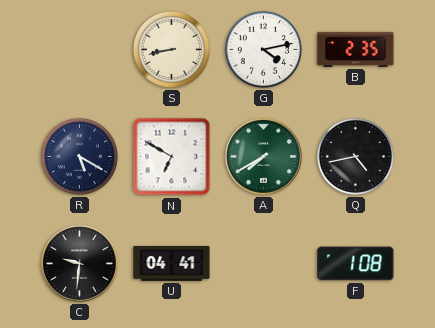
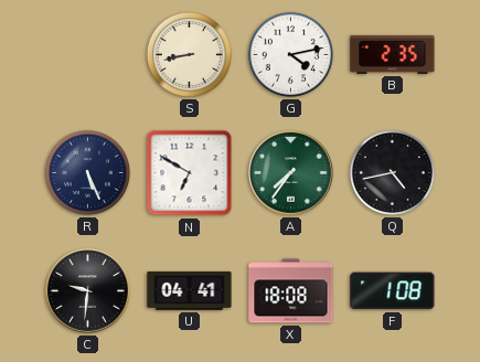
R: 5:20 -> 5:26
A: 7:40 -> 7:36
X: none -> 18:08
